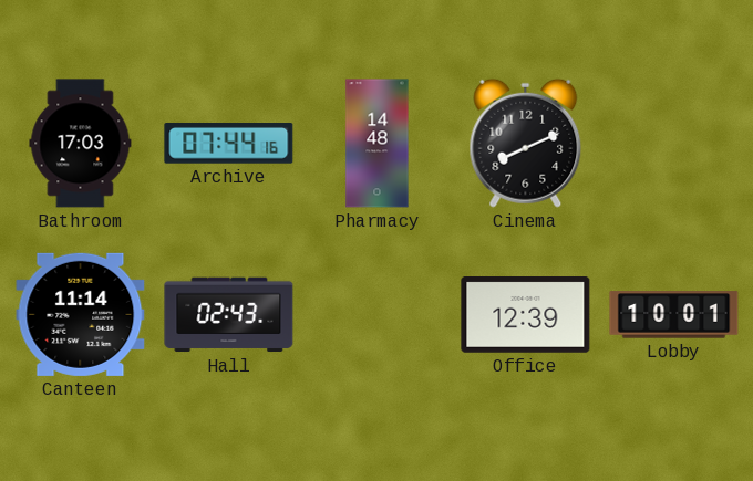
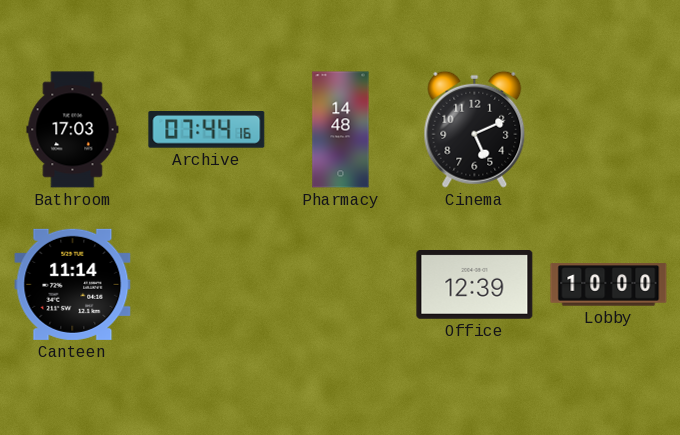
Cinema: 8:11 -> 5:11
Hall: 02:43 -> none
Lobby: 10:01 -> 10:00
